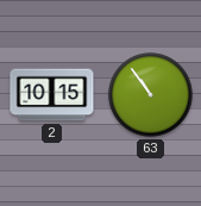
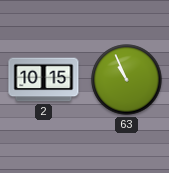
63: 10:54 -> 10:56
